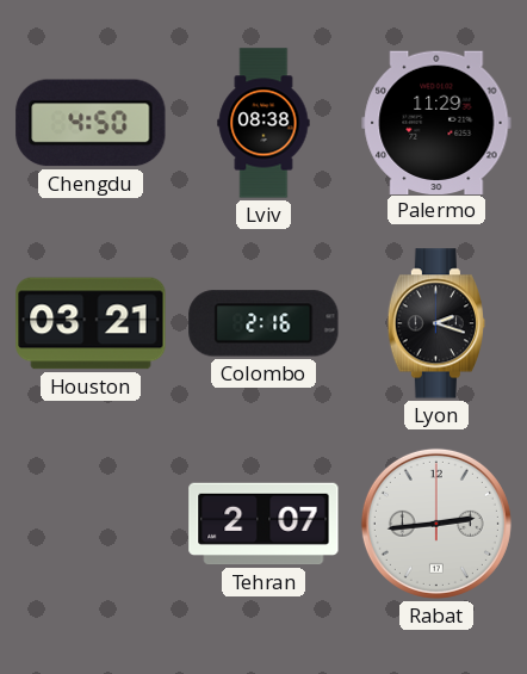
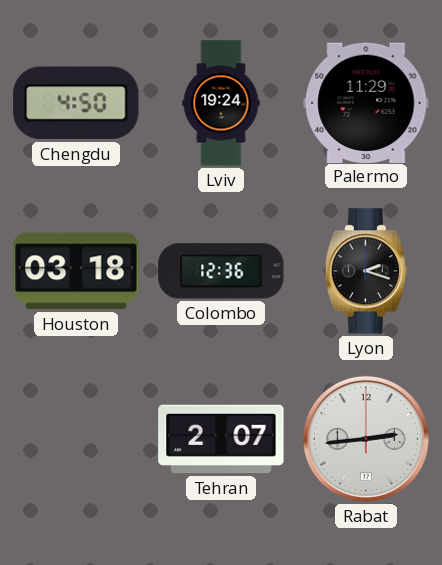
Lviv: 08:38 -> 19:24
Houston: 03:21 -> 03:18
Colombo: 2:16 -> 12:36
